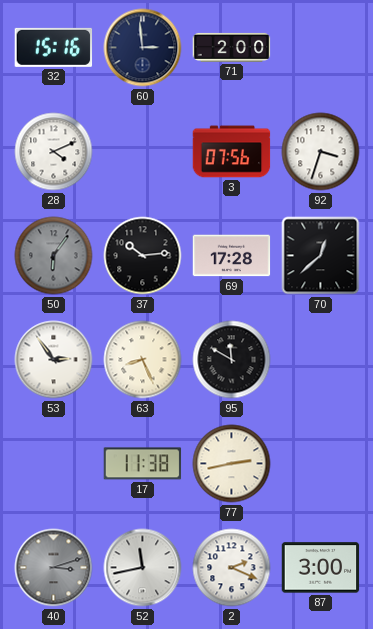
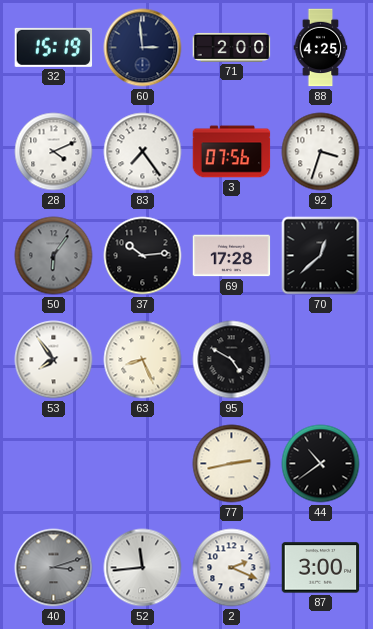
32: 15:16 -> 15:19
88: none -> 4:25
83: none -> 7:24
53: 2:54 -> 7:54
95: 11:50 -> 4:50
17: 11:38 -> none
44: none -> 10:39
52: 11:43 -> 11:44
